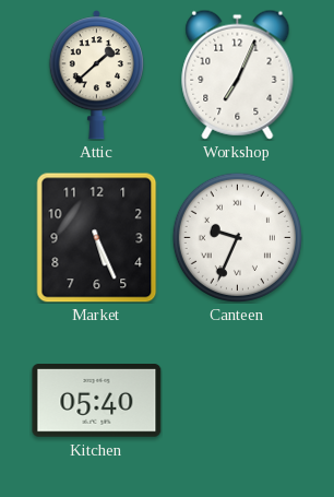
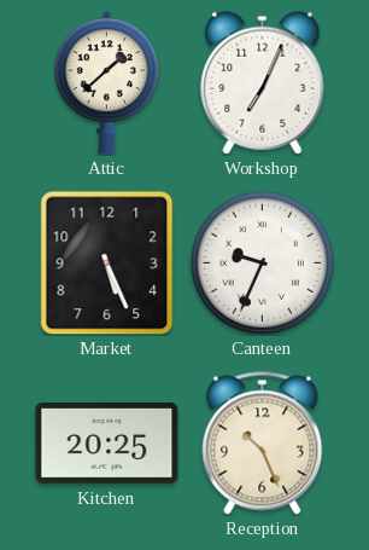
Kitchen: 05:40 -> 20:25
Reception: none -> 10:26
